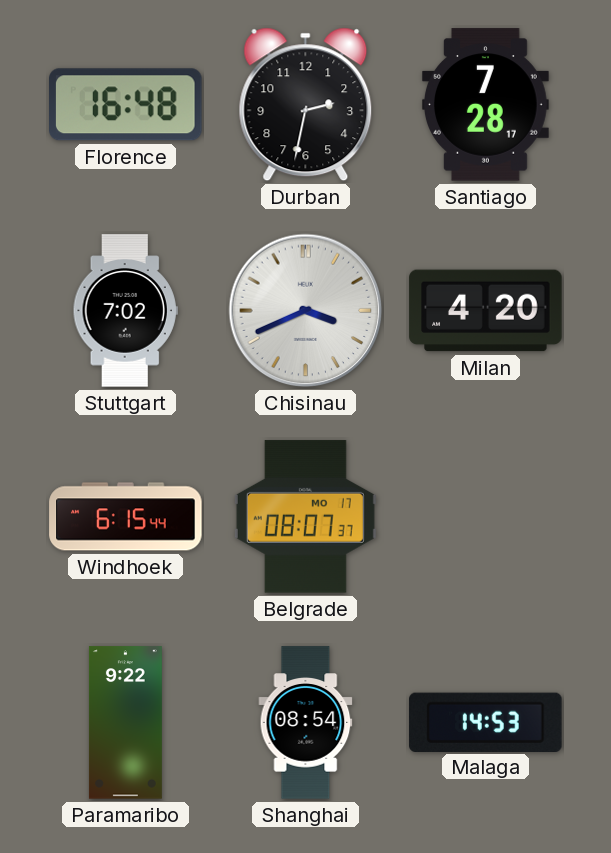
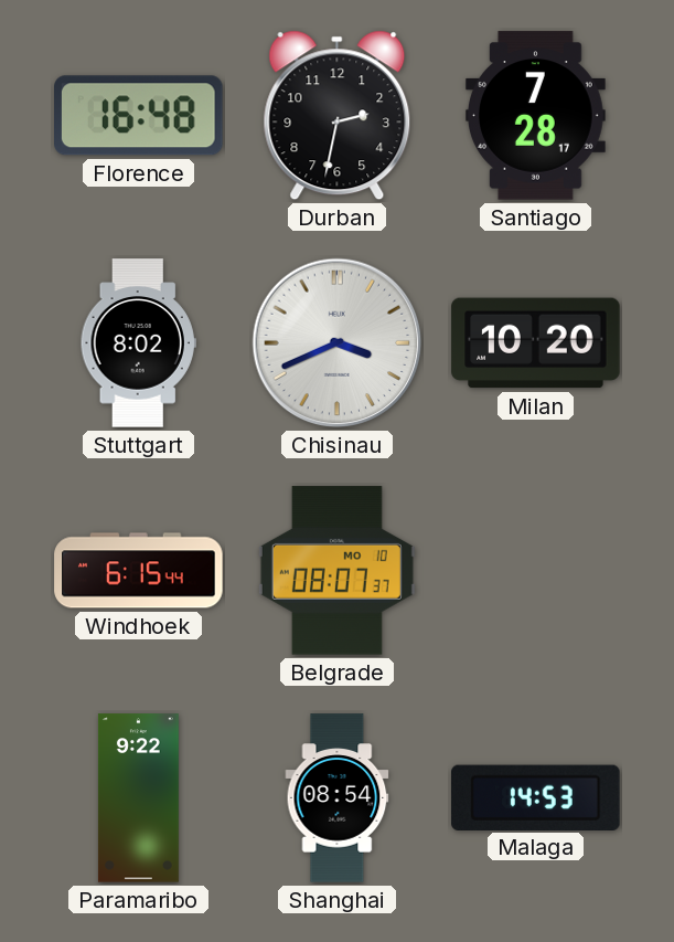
Stuttgart: 7:02 -> 8:02
Milan: 4:20 -> 10:20
Belgrade date: MO 17 -> MO 10
